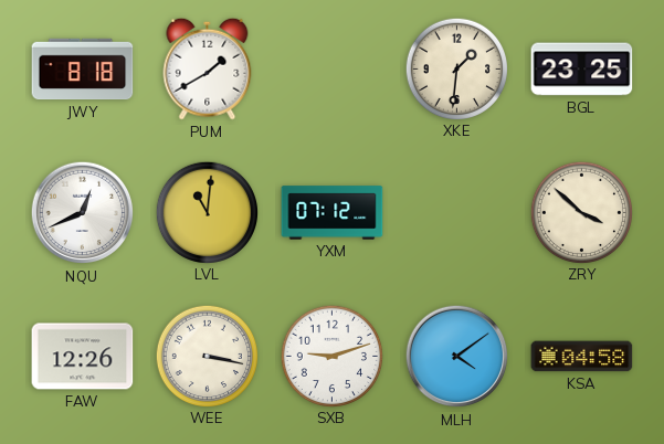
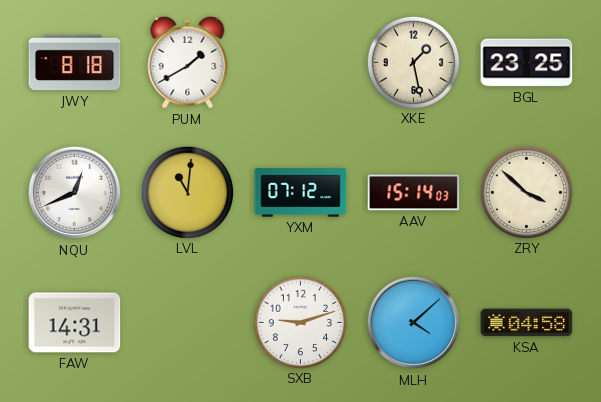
XKE: 1:31 -> 1:28
AAV: none -> 15:14
FAW: 12:26 -> 14:31
WEE: 3:17 -> none
MLH: 4:09 -> 4:08
